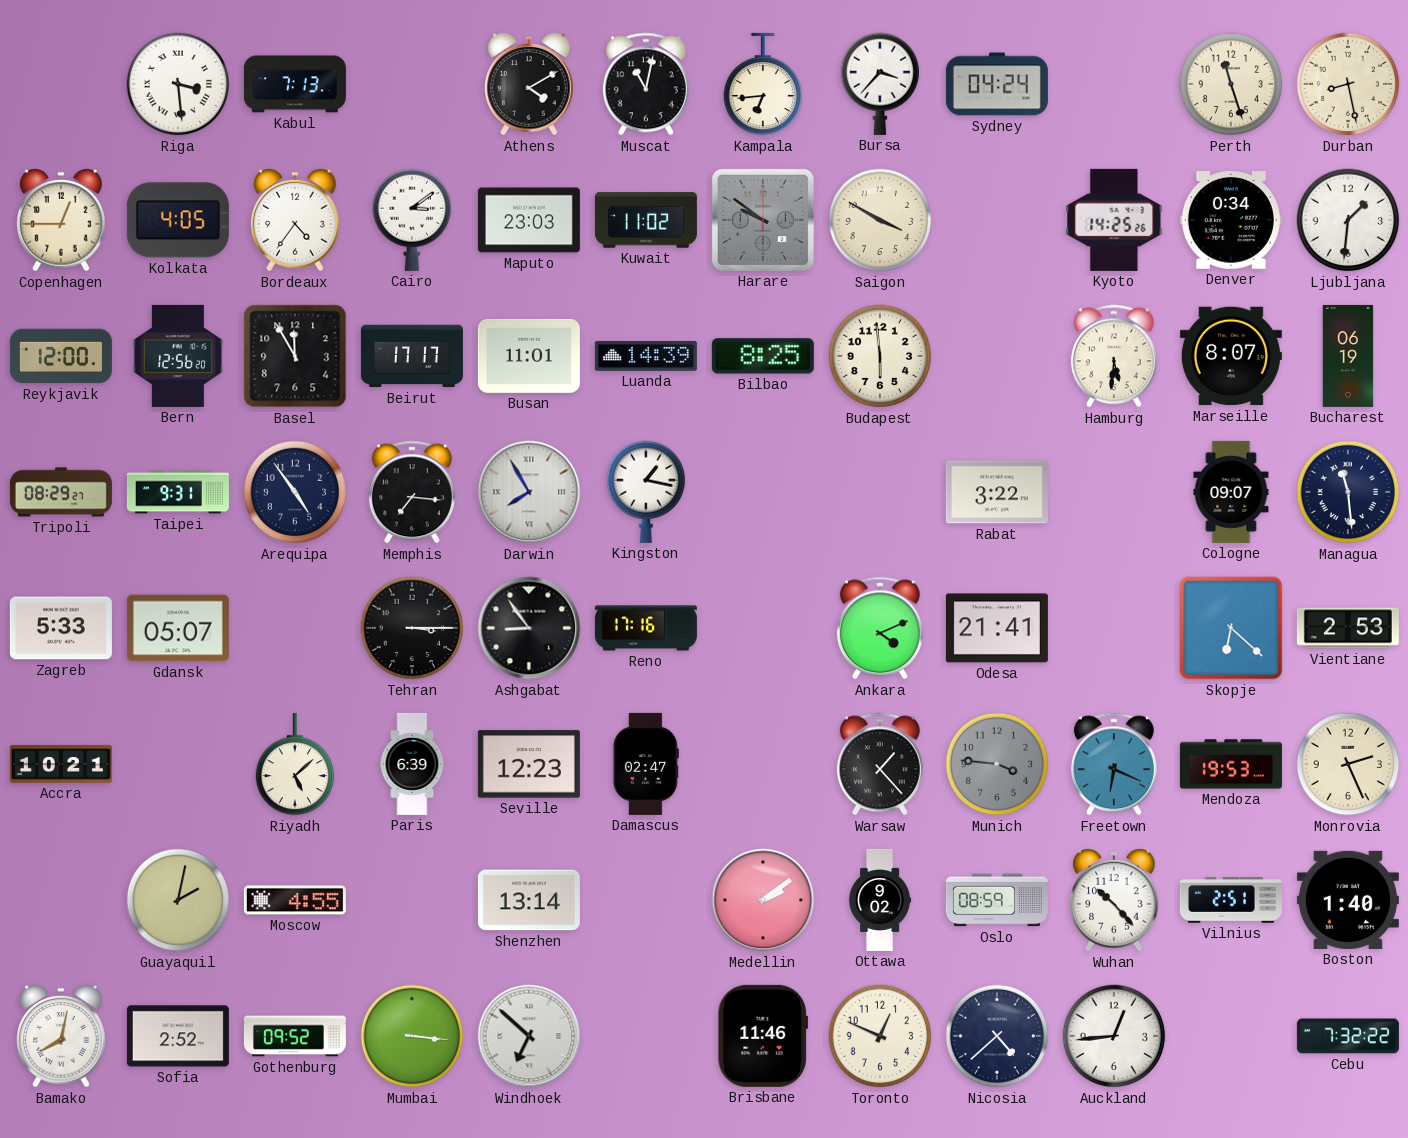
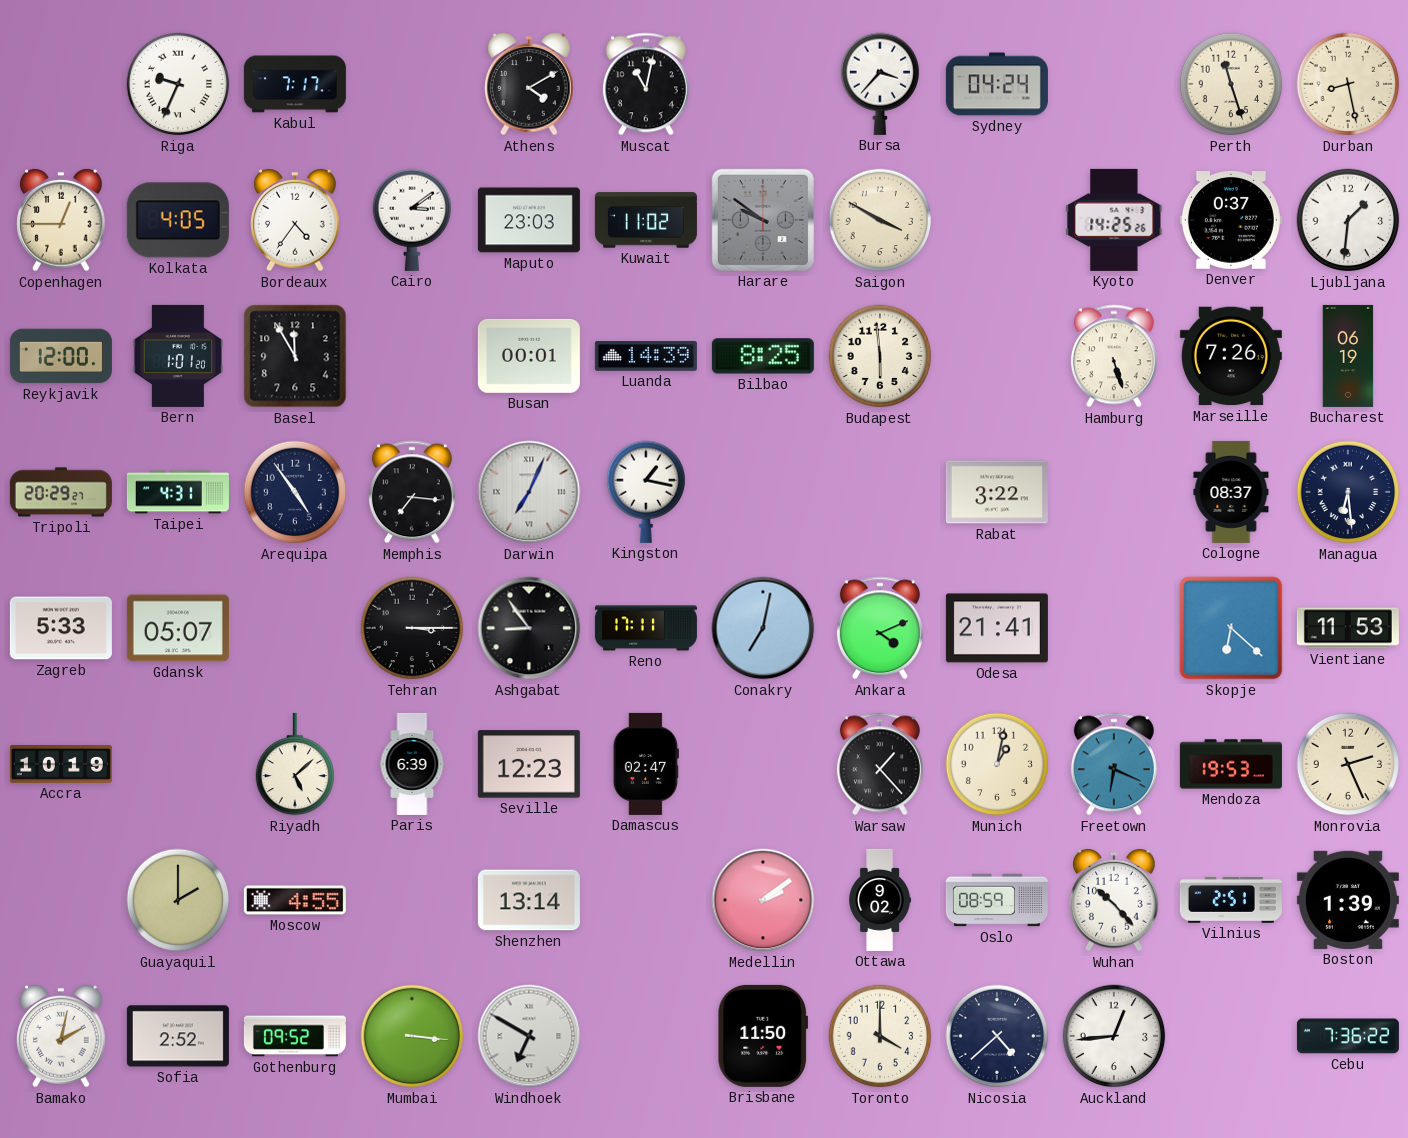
Riga: 3:29 -> 9:34
Kabul: 7:13 -> 7:17
Kampala: 6:44 -> none
Denver: 0:34 -> 0:37
Bern: 12:56 -> 1:01
Beirut: 17:17 -> none
Busan: 11:01 -> 00:01
Hamburg: 5:31 -> 5:27
Marseille: 8:07 -> 7:26
Tripoli: 08:29 -> 20:29
Taipei: 9:31 -> 4:31
Darwin: 7:55 -> 7:04
Cologne: 09:07 -> 08:37
Managua: 11:29 -> 6:29
Reno: 17:16 -> 17:11
Conakry: none -> 7:02
Vientiane: 2:53 -> 11:53
Accra: 10:21 -> 10:19
Munich: 3:46 -> 1:02
Munich dial: grey -> cream
Guayaquil: 2:02 -> 2:00
Boston: 1:40 -> 1:39
Bamako: 8:02 -> 2:02
Windhoek: 6:52 -> 6:50
Brisbane: 11:46 -> 11:50
Toronto: 12:49 -> 4:00
Cebu: 7:32 -> 7:36
